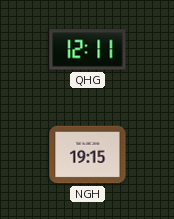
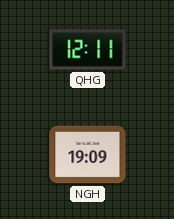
NGH: 19:15 -> 19:09
